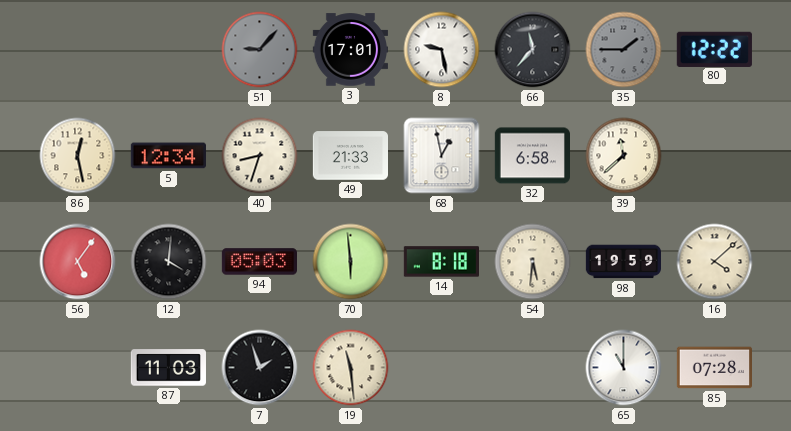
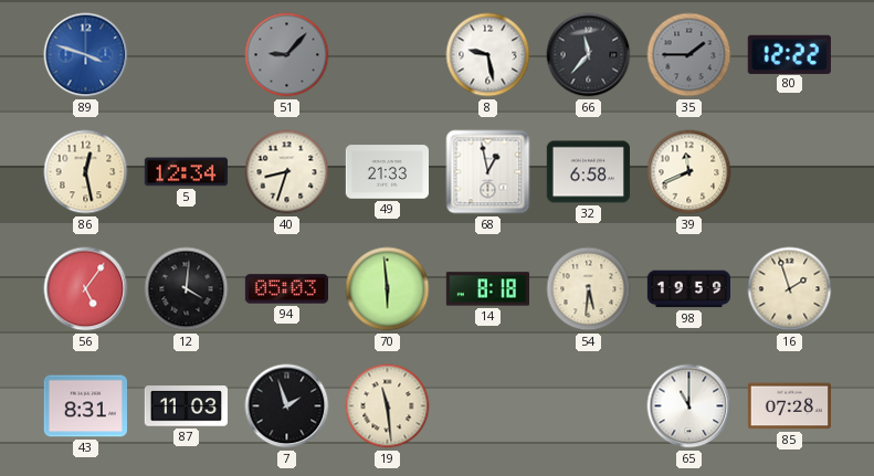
89: none -> 3:48
3: 17:01 -> none
39: 11:38 -> 11:41
16: 4:08 -> 1:57
43: none -> 8:31
